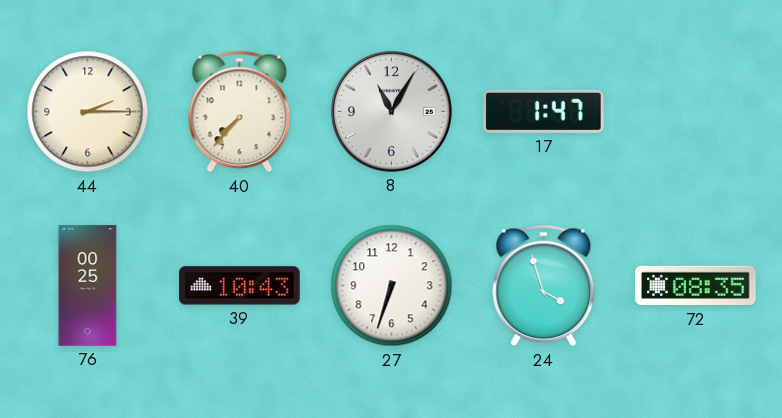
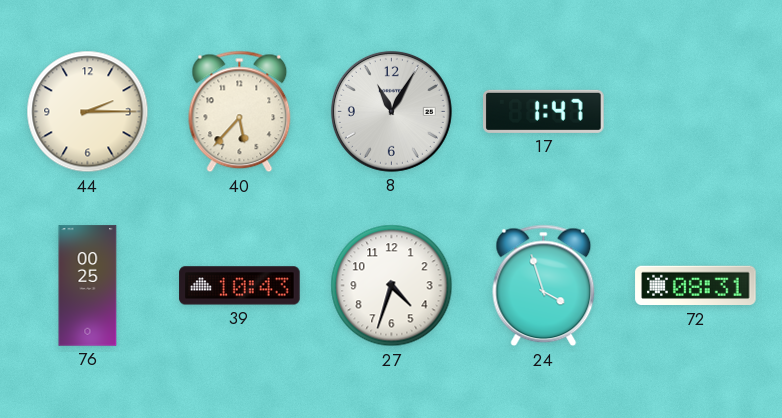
40: 7:37 -> 5:37
27: 6:33 -> 4:33
72: 08:35 -> 08:31
